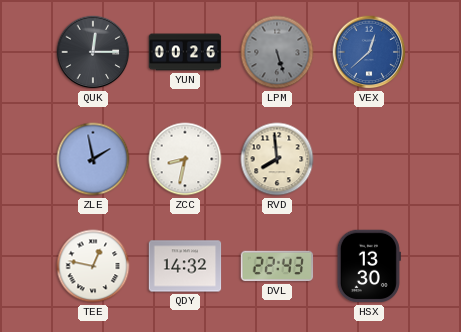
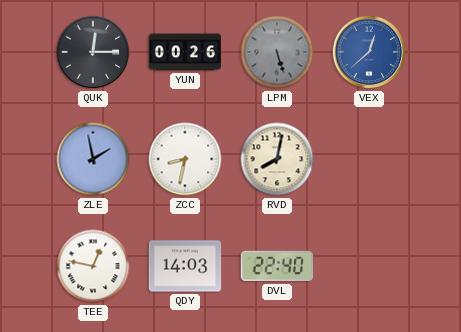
RVD: 7:59 -> 8:02
QDY: 14:32 -> 14:03
DVL: 22:43 -> 22:40
HSX: 13:30 -> none
